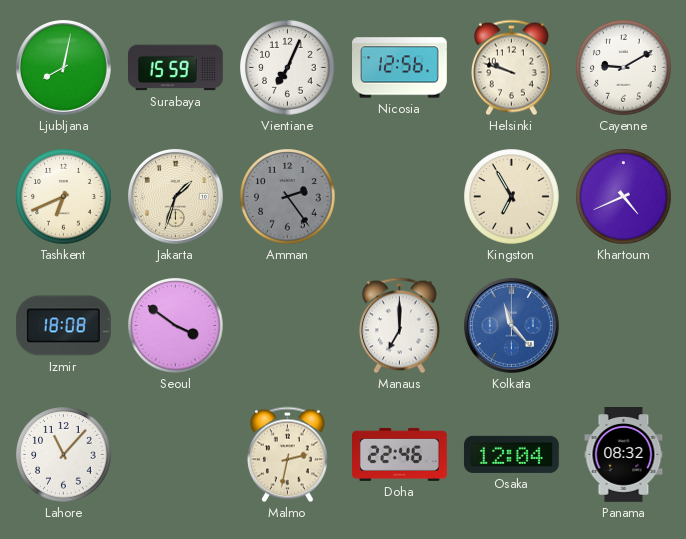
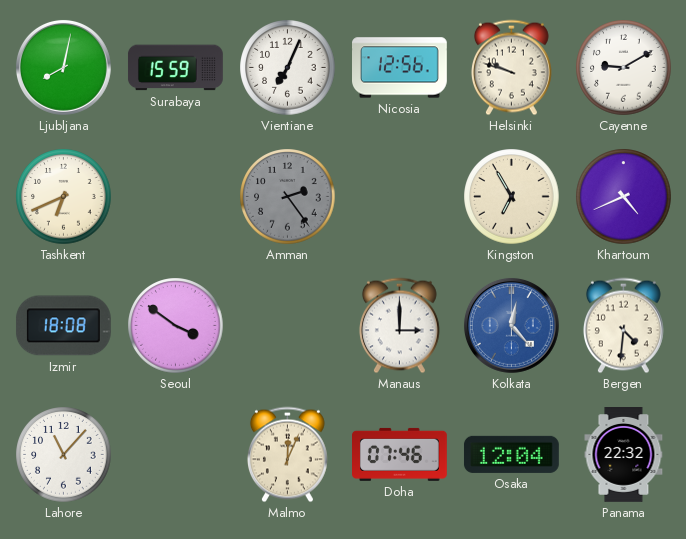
Jakarta: 1:33 -> none
Manaus: 7:00 -> 3:00
Kolkata: 11:23 -> 12:23
Bergen: none -> 4:31
Malmo: 2:32 -> 12:04
Doha: 22:46 -> 07:46
Panama: 08:32 -> 22:32
